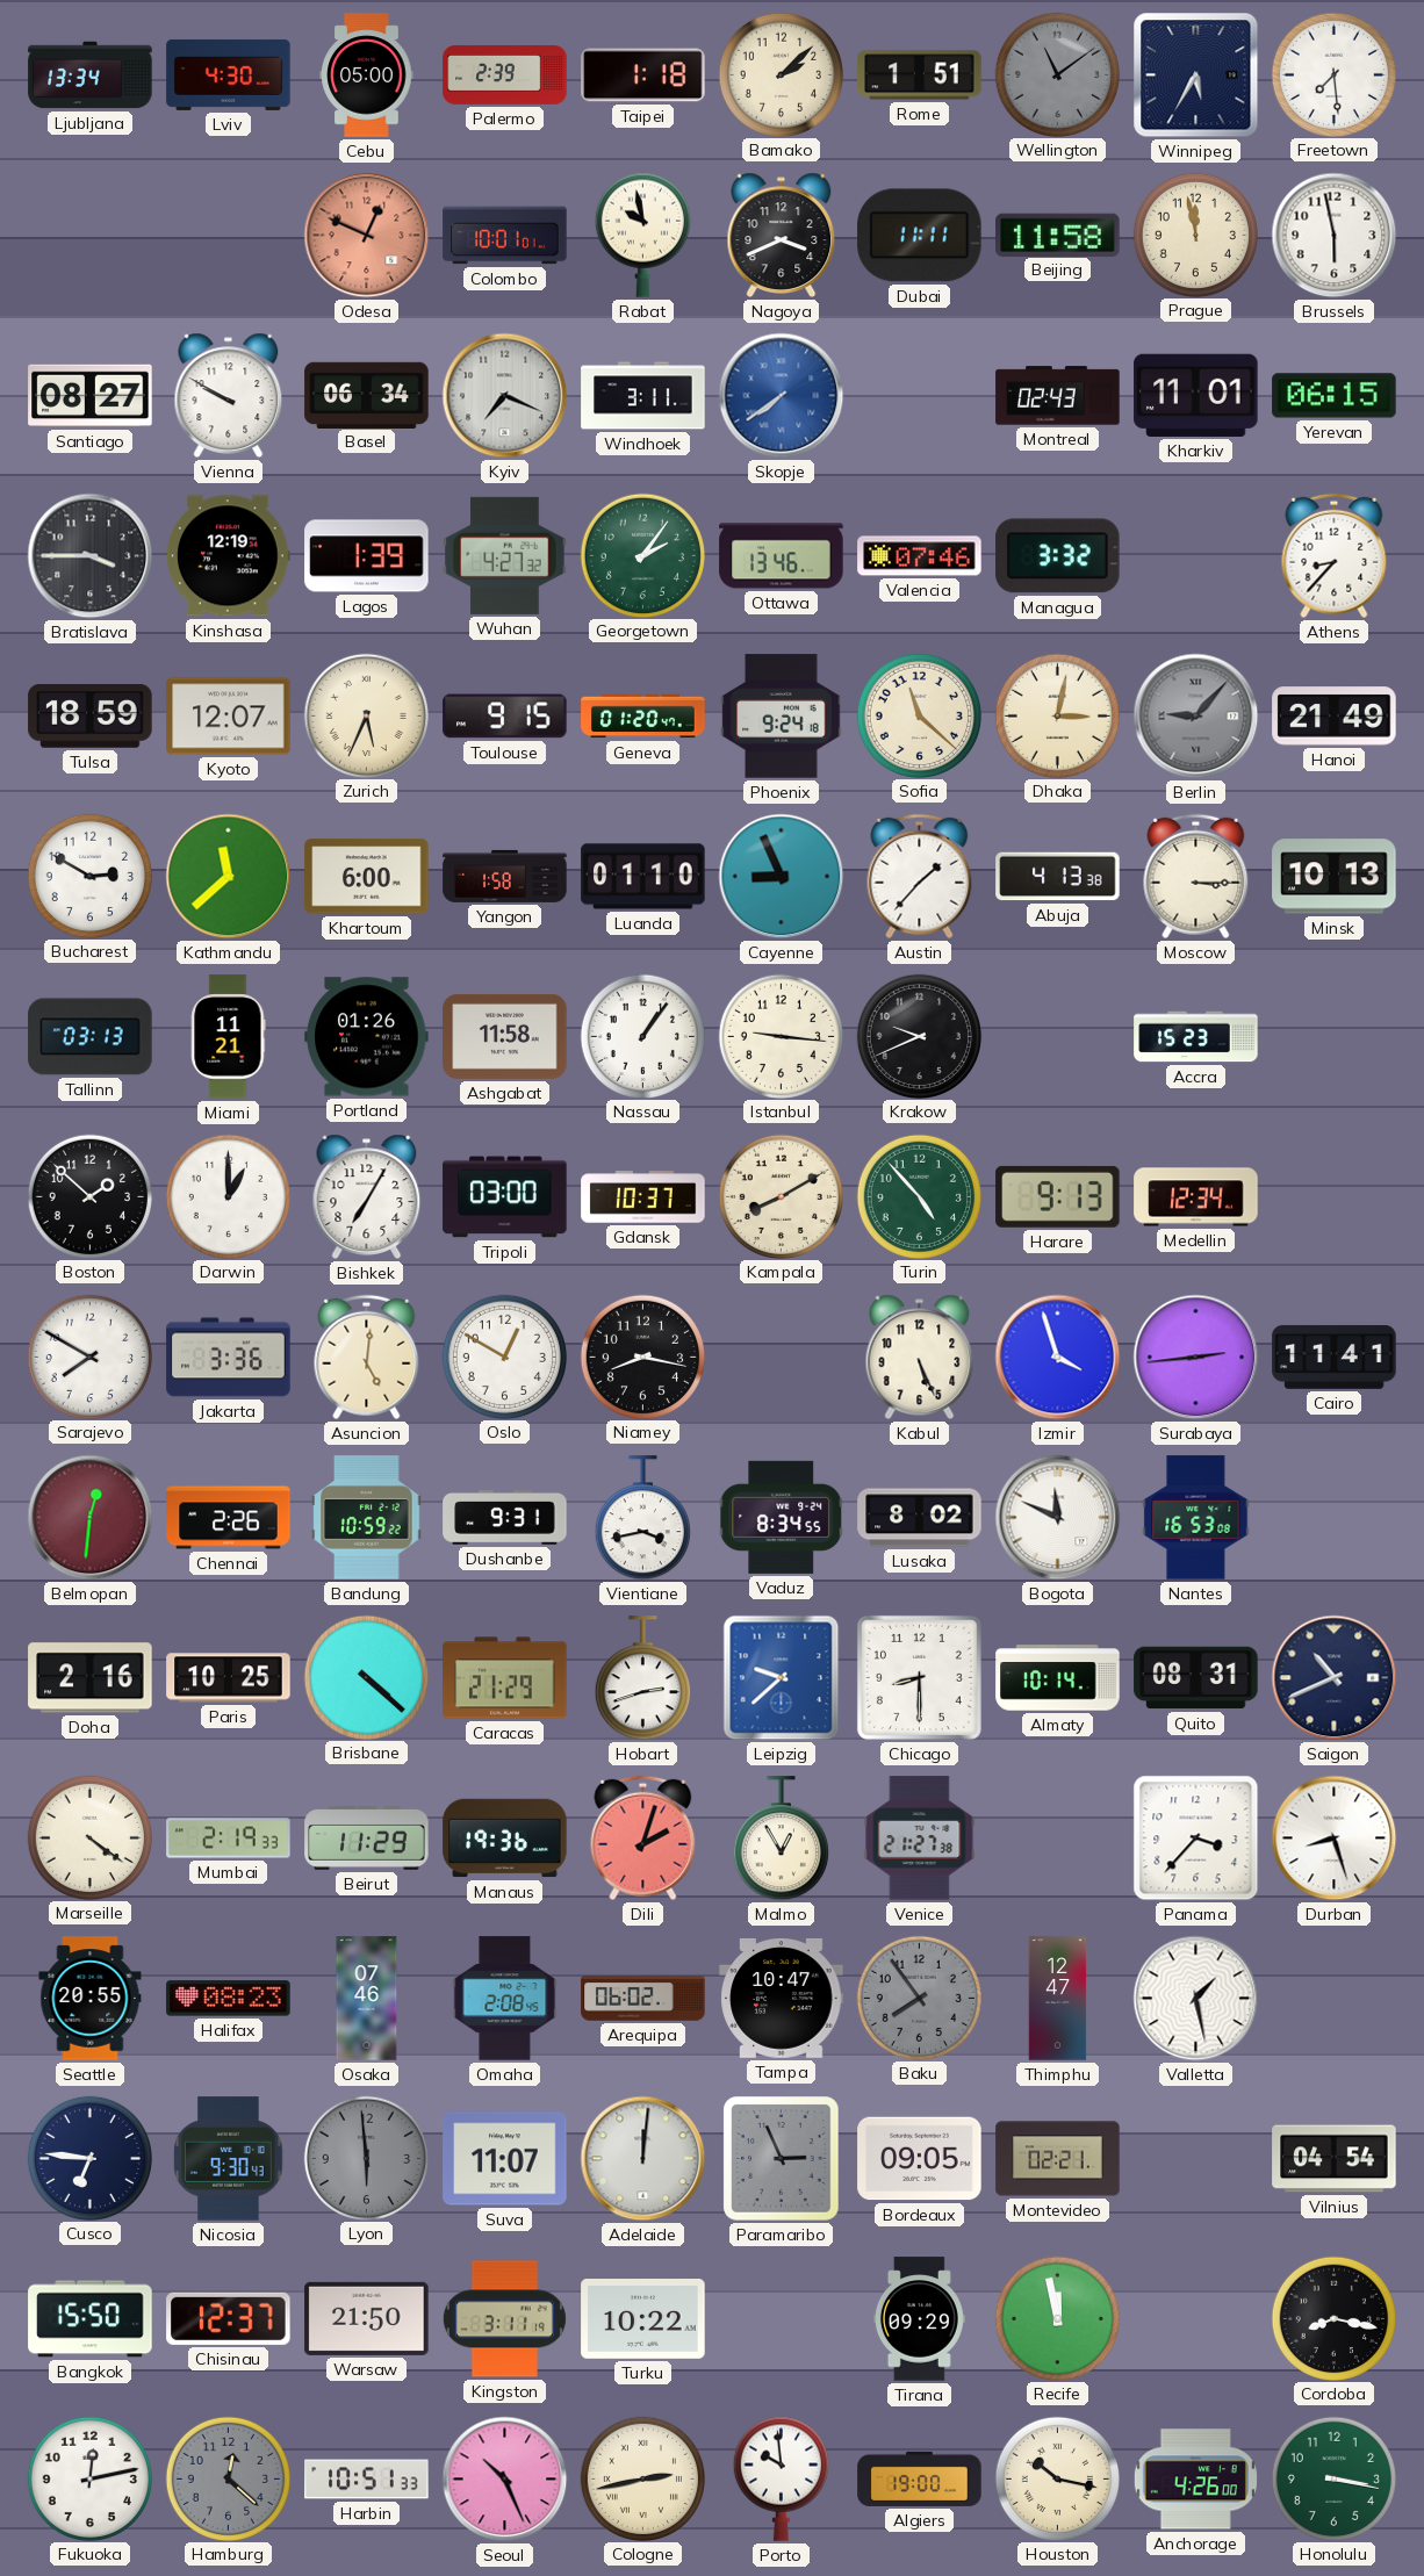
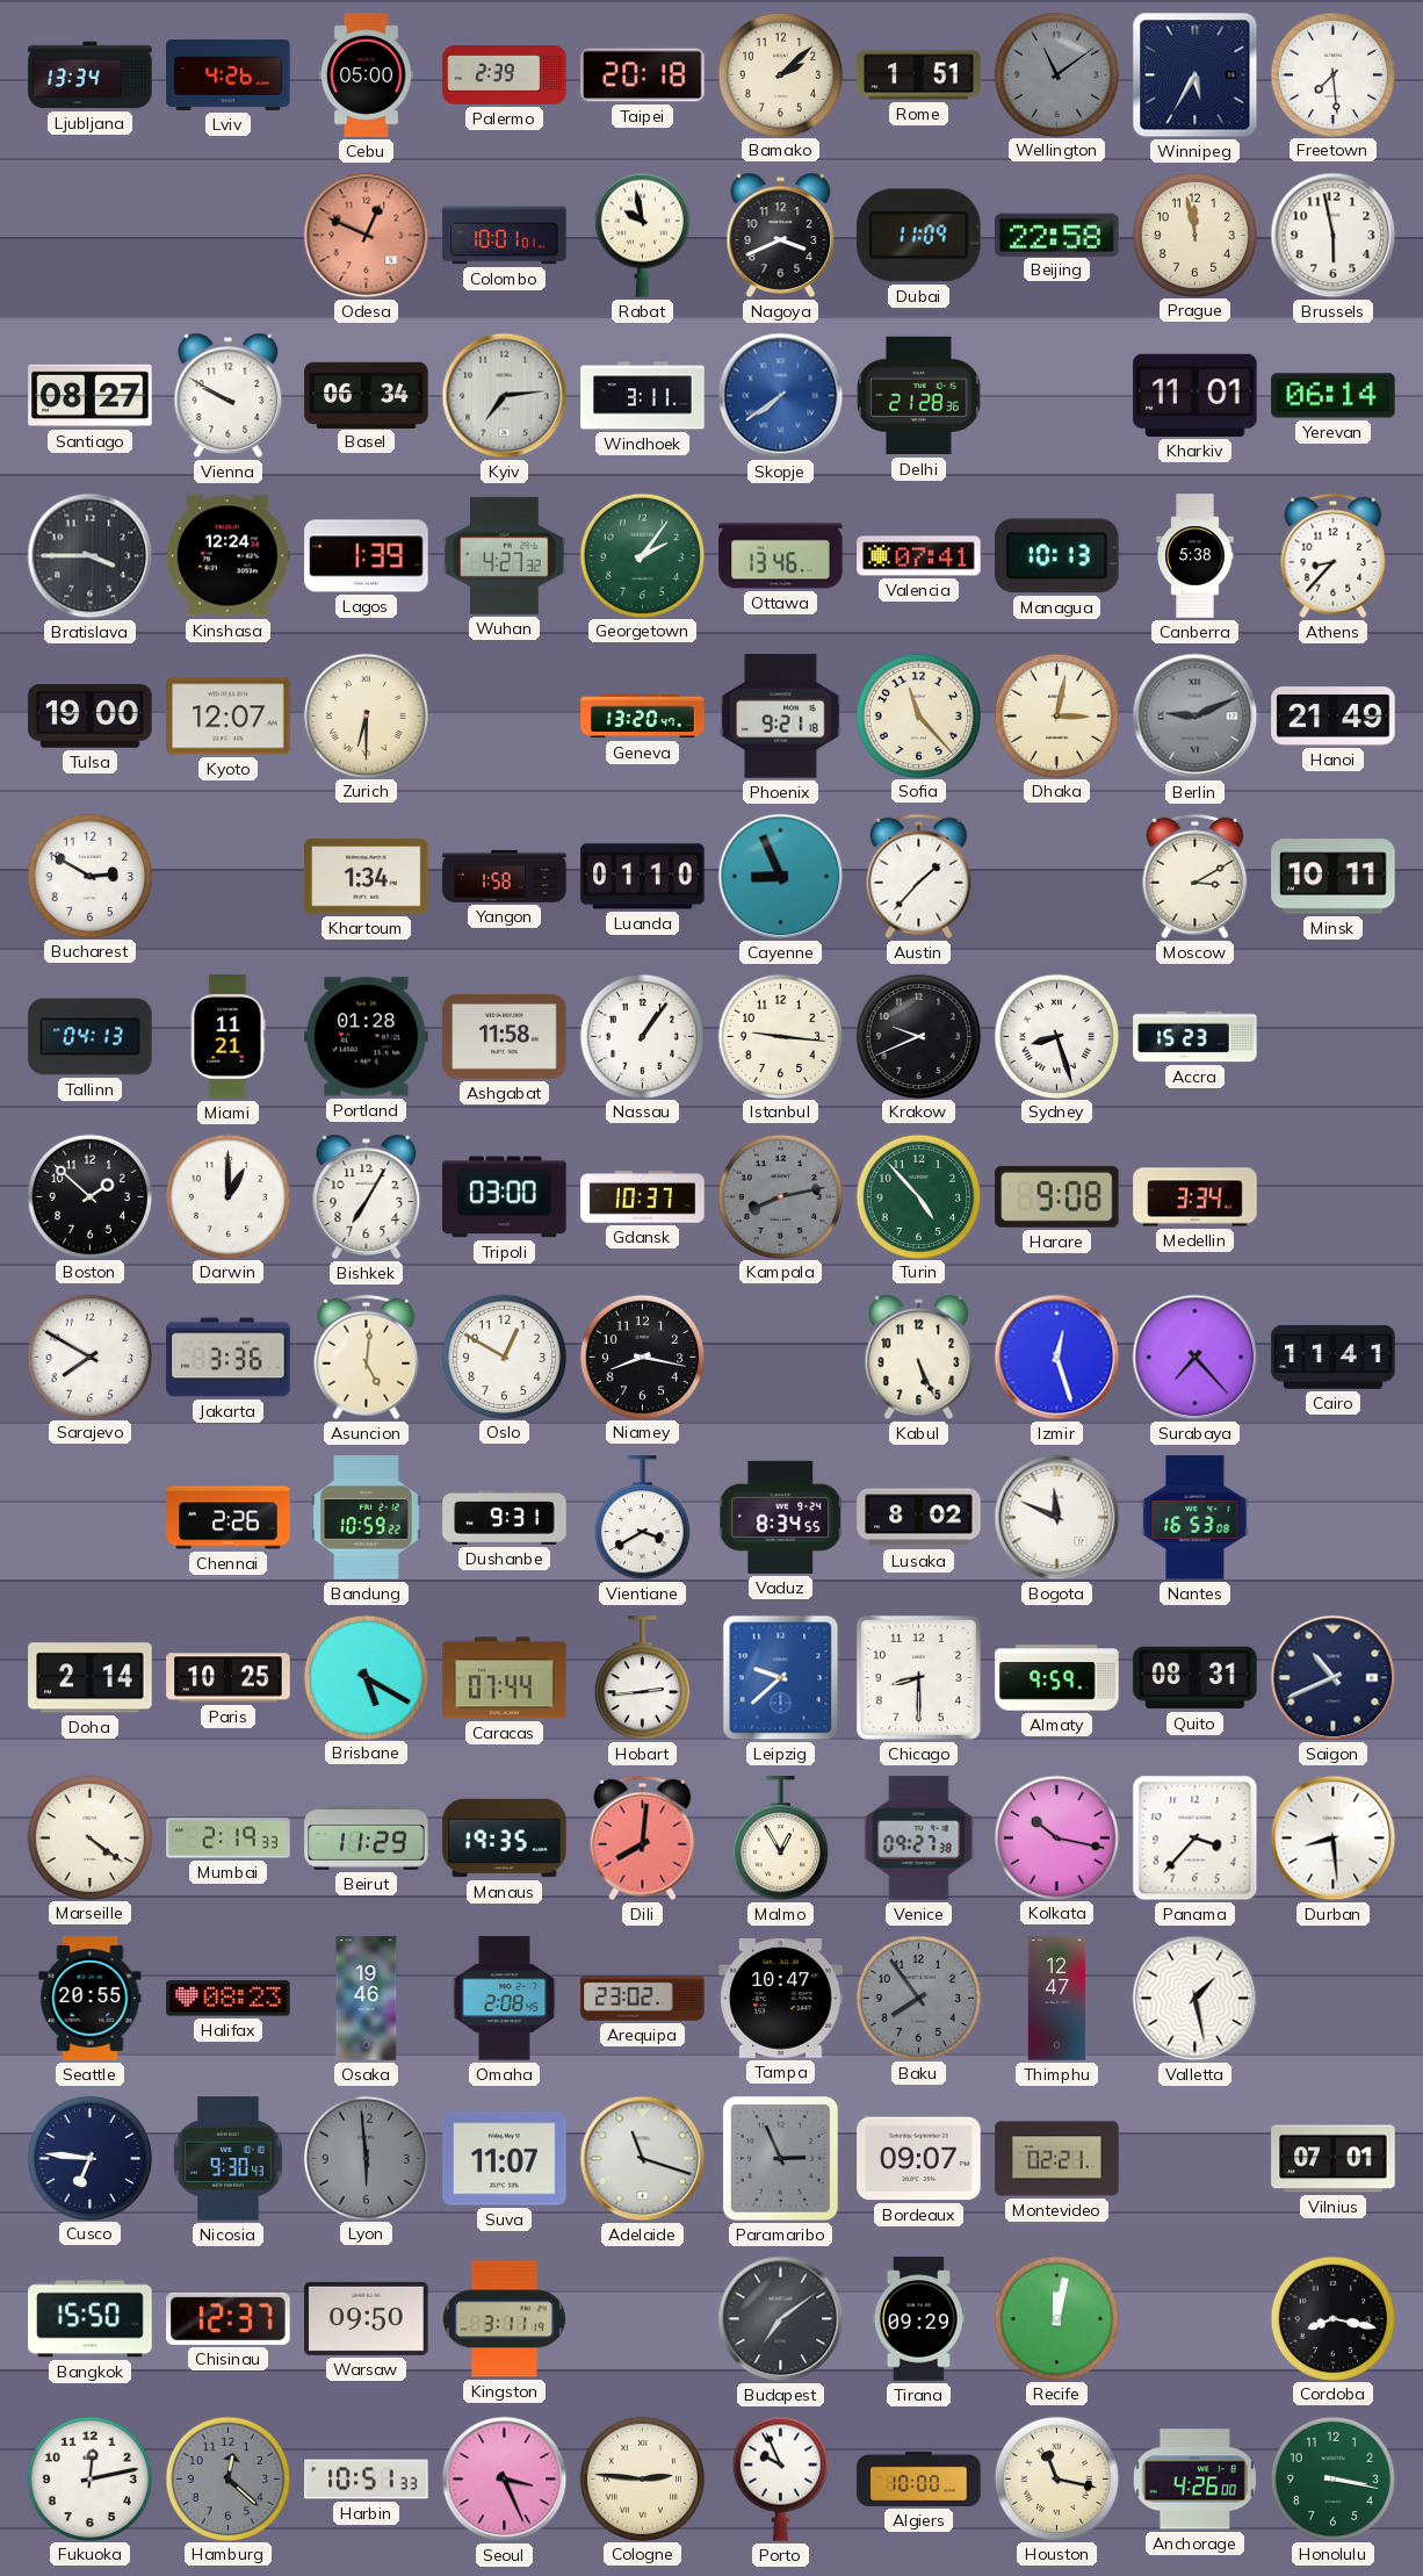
Lviv: 4:30 -> 4:26
Taipei: 1:18 -> 20:18
Dubai: 11:11 -> 11:09
Beijing: 11:58 -> 22:58
Kyiv: 7:19 -> 7:14
Delhi: none -> 21:28
Montreal: 02:43 -> none
Yerevan: 06:15 -> 06:14
Kinshasa: 12:19 -> 12:24
Valencia: 07:46 -> 07:41
Managua: 3:32 -> 10:13
Canberra: none -> 5:38
Tulsa: 18:59 -> 19:00
Zurich: 5:34 -> 6:30
Toulouse: 9:15 -> none
Geneva: 01:20 -> 13:20
Phoenix: 9:24 -> 9:21
Sofia: 11:22 -> 11:23
Berlin: 9:07 -> 9:11
Kathmandu: 11:38 -> none
Khartoum: 6:00 -> 1:34
Abuja: 4:13 -> none
Moscow: 3:15 -> 3:10
Minsk: 10:13 -> 10:11
Tallinn: 03:13 -> 04:13
Portland: 01:26 -> 01:28
Sydney: none -> 8:27
Kampala: 8:10 -> 8:13
Kampala dial: cream -> grey
Harare: 9:13 -> 9:08
Medellin: 12:34 -> 3:34
Izmir: 3:57 -> 12:27
Surabaya: 2:44 -> 7:23
Belmopan: 12:31 -> none
Vientiane: 3:43 -> 3:40
Doha: 2:16 -> 2:14
Brisbane: 4:22 -> 5:20
Caracas: 21:29 -> 07:44
Hobart: 2:42 -> 2:44
Almaty: 10:14 -> 9:59
Manaus: 19:36 -> 19:35
Dili: 2:03 -> 8:01
Venice: 21:27 -> 09:27
Kolkata: none -> 10:17
Durban: 8:27 -> 8:29
Osaka: 07:46 -> 19:46
Arequipa: 06:02 -> 23:02
Adelaide: 12:01 -> 11:18
Bordeaux: 09:05 -> 09:07
Vilnius: 04:54 -> 07:01
Warsaw: 21:50 -> 09:50
Turku: 10:22 -> none
Budapest: none -> 7:09
Recife: 11:58 -> 12:02
Seoul: 10:26 -> 3:26
Cologne: 2:43 -> 2:46
Porto: 9:59 -> 9:56
Algiers: 19:00 -> 10:00
Houston: 10:17 -> 11:17
